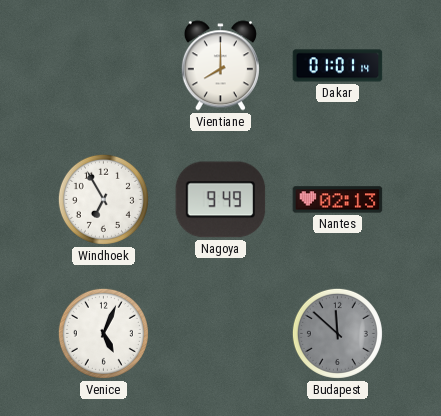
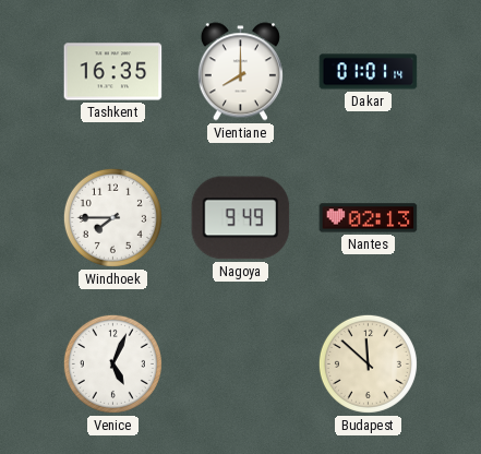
Tashkent: none -> 16:35
Windhoek: 6:55 -> 7:45
Budapest dial: grey -> cream
